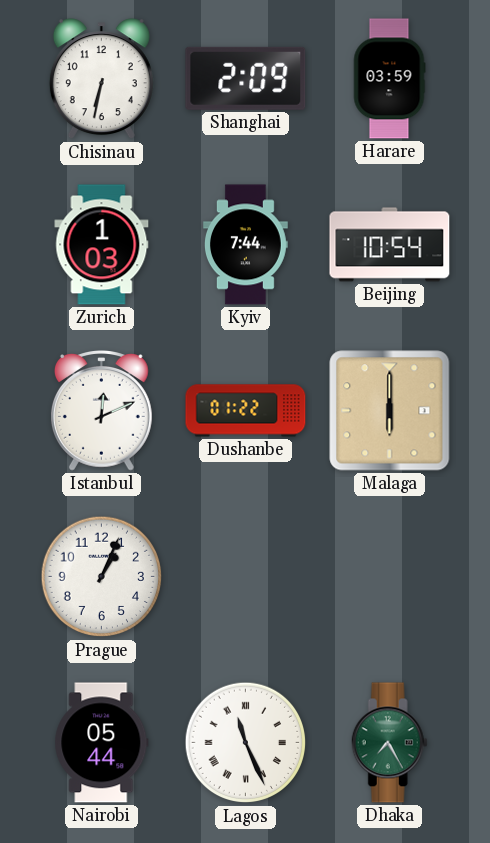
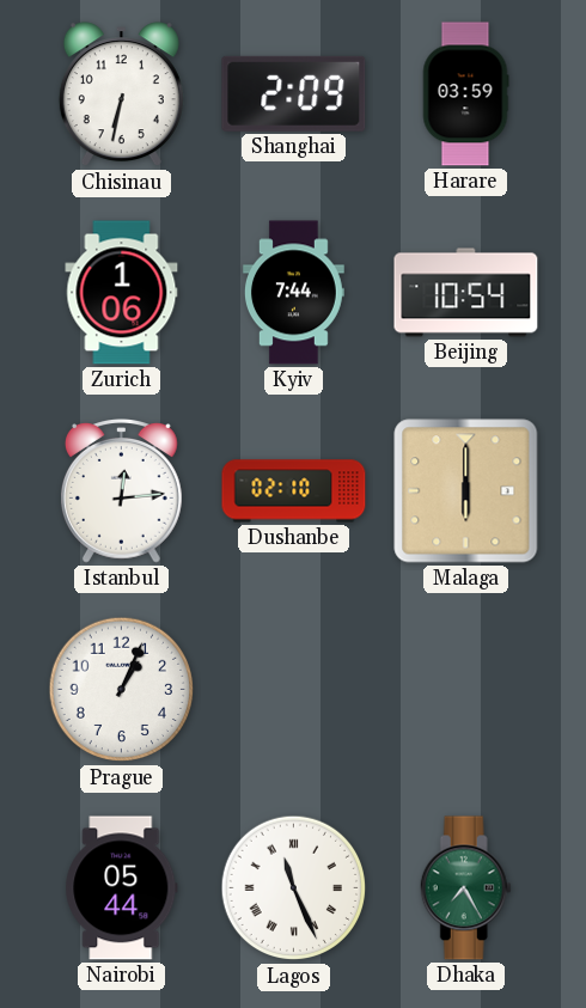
Zurich: 1:03 -> 1:06
Istanbul: 12:11 -> 12:14
Dushanbe: 01:22 -> 02:10
